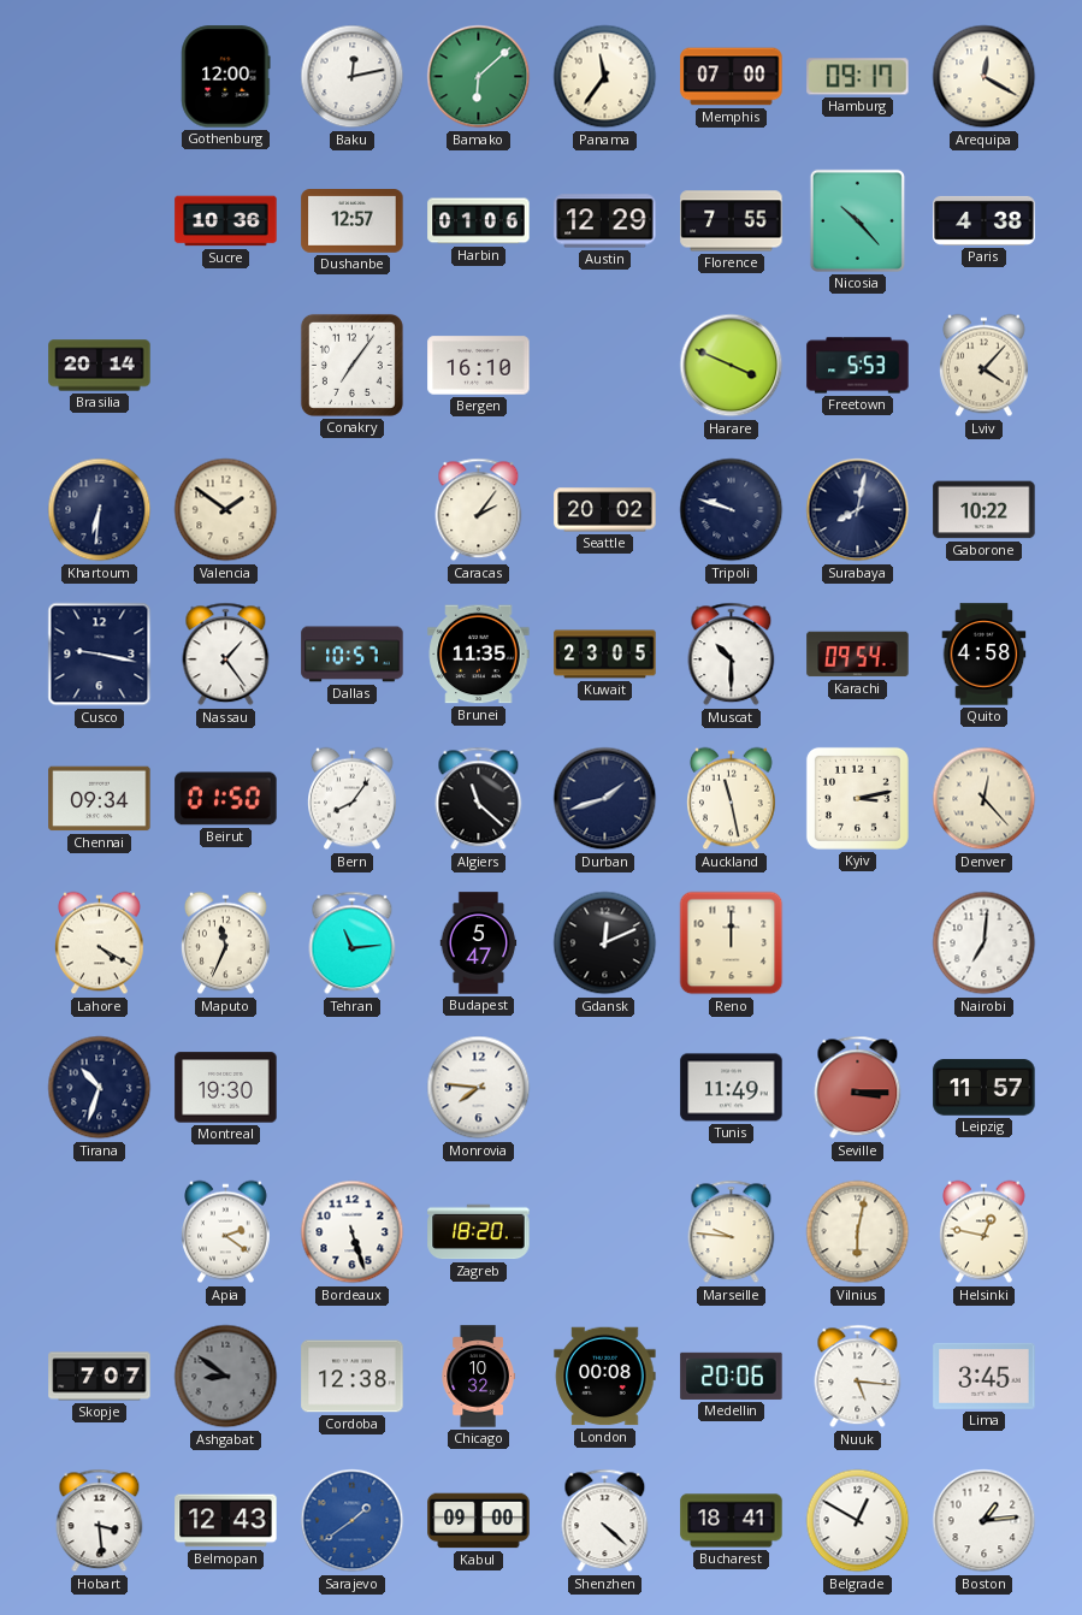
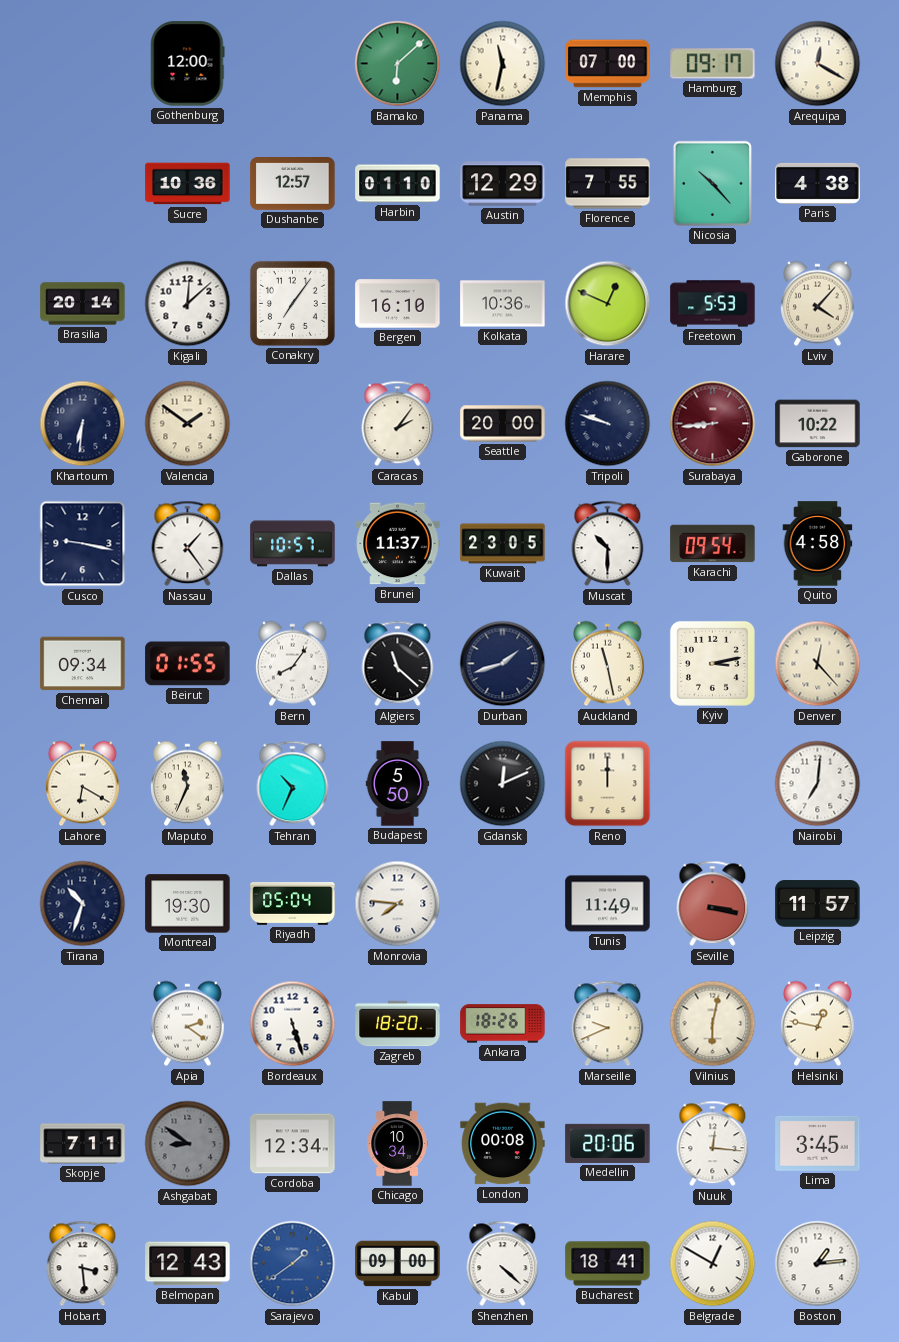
Baku: 12:13 -> none
Panama: 11:36 -> 11:32
Harbin: 01:06 -> 01:10
Kigali: none -> 12:08
Kolkata: none -> 10:36
Harare: 3:49 -> 12:49
Seattle: 20:02 -> 20:00
Surabaya: 8:02 -> 8:44
Surabaya dial: navy -> burgundy
Brunei: 11:35 -> 11:37
Beirut: 01:50 -> 01:55
Lahore: 4:20 -> 6:20
Tehran: 11:14 -> 10:34
Budapest: 5:47 -> 5:50
Riyadh: none -> 05:04
Seville: 3:15 -> 3:17
Ankara: none -> 18:26
Marseille: 9:46 -> 9:41
Skopje: 7:07 -> 7:11
Cordoba: 12:38 -> 12:34
Chicago: 10:32 -> 10:34
Nuuk: 5:16 -> 12:16
